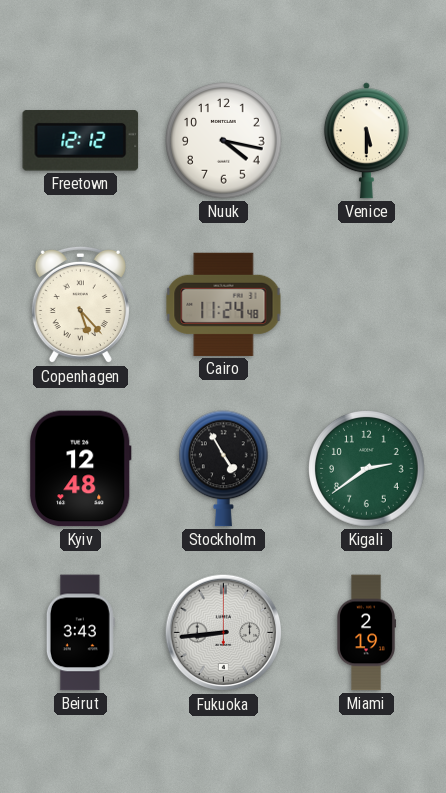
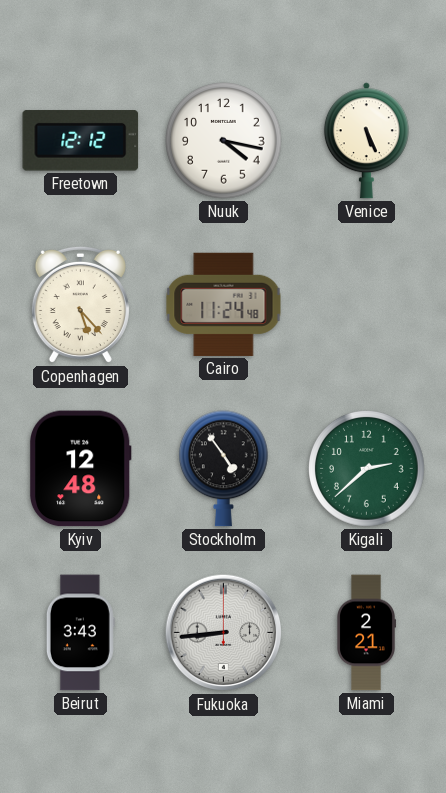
Venice: 5:30 -> 5:26
Stockholm: 4:55 -> 4:54
Kigali: 2:39 -> 2:38
Miami: 2:19 -> 2:21
